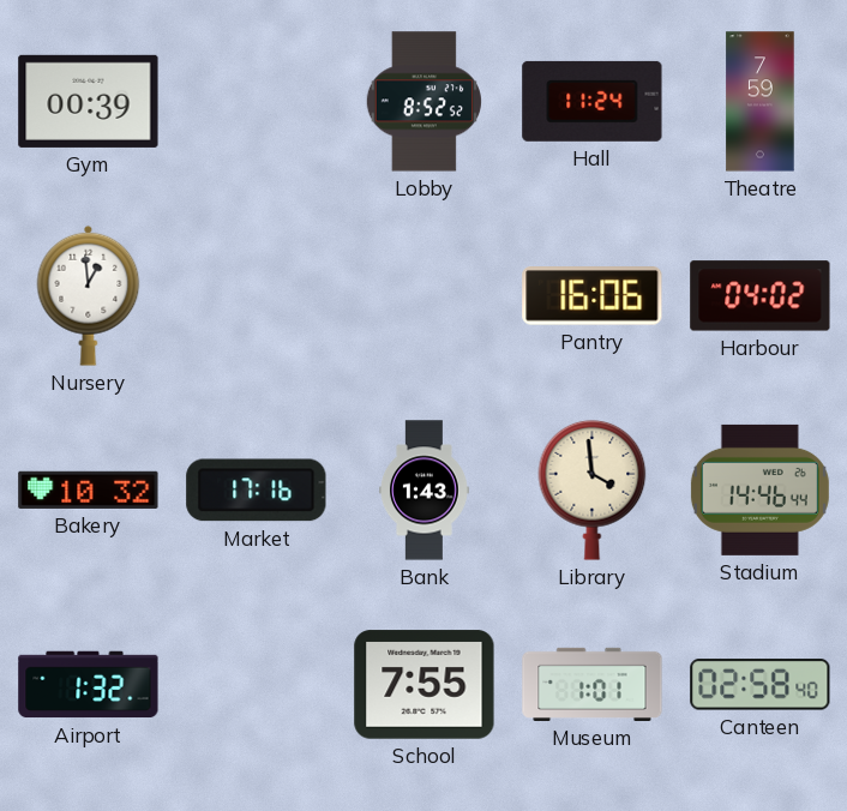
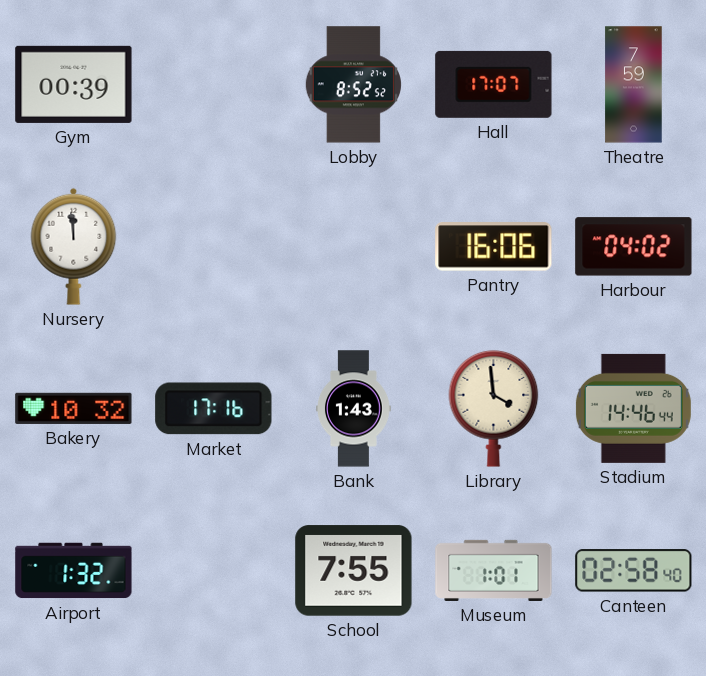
Hall: 11:24 -> 17:07
Nursery: 12:59 -> 11:59
